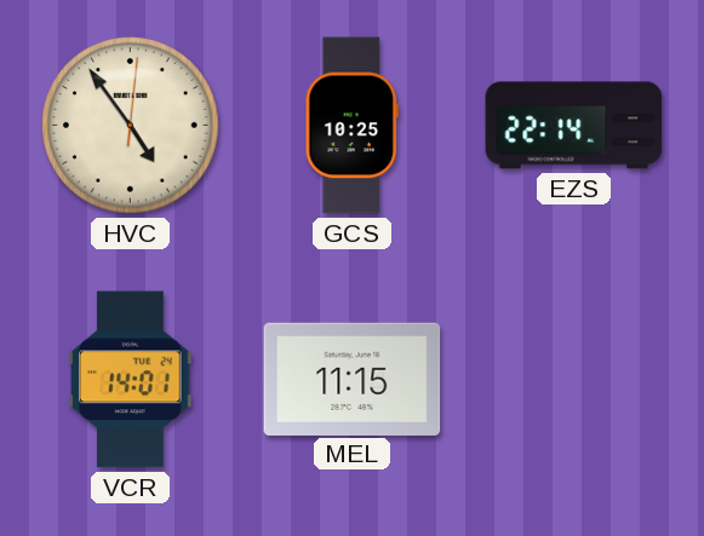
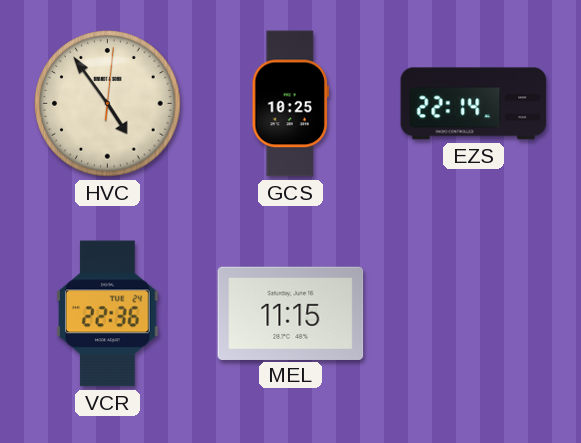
VCR: 14:01 -> 22:36
